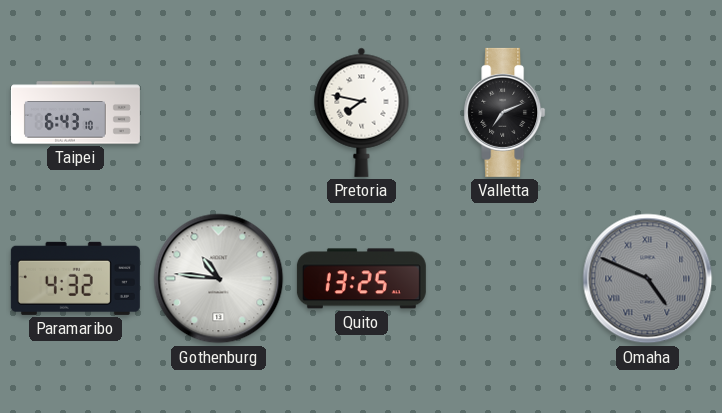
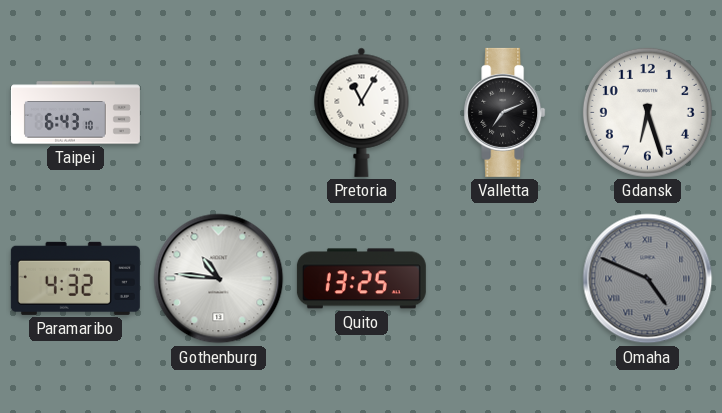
Pretoria: 7:47 -> 11:05
Gdansk: none -> 6:27
